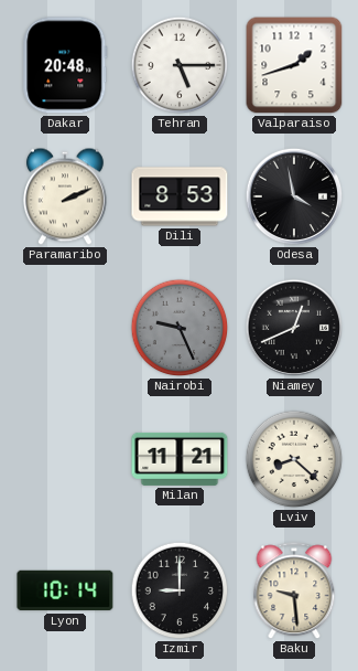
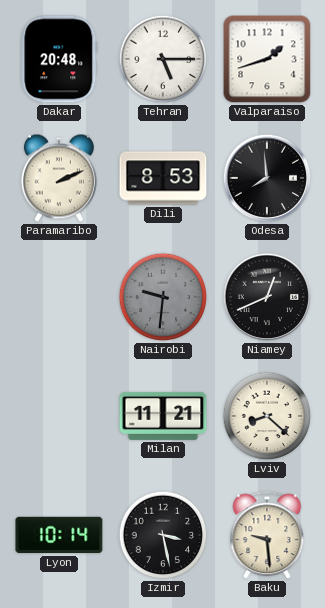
Odesa: 3:58 -> 7:59
Nairobi: 9:26 -> 9:31
Izmir: 9:00 -> 3:28
